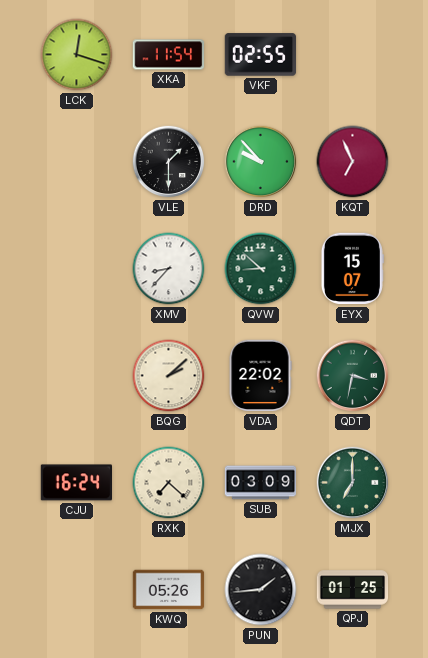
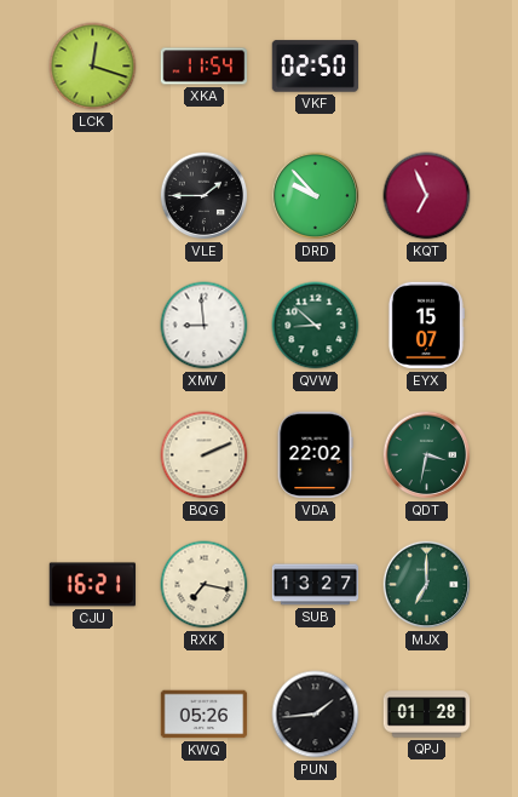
VKF: 02:55 -> 02:50
VLE: 1:30 -> 1:45
XMV: 8:37 -> 8:59
BQG: 2:08 -> 2:11
CJU: 16:24 -> 16:21
RXK: 7:22 -> 7:17
SUB: 03:09 -> 13:27
QPJ: 01:25 -> 01:28
